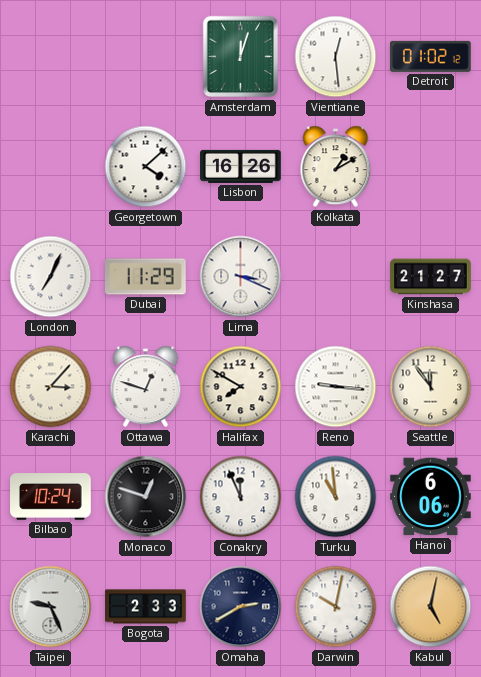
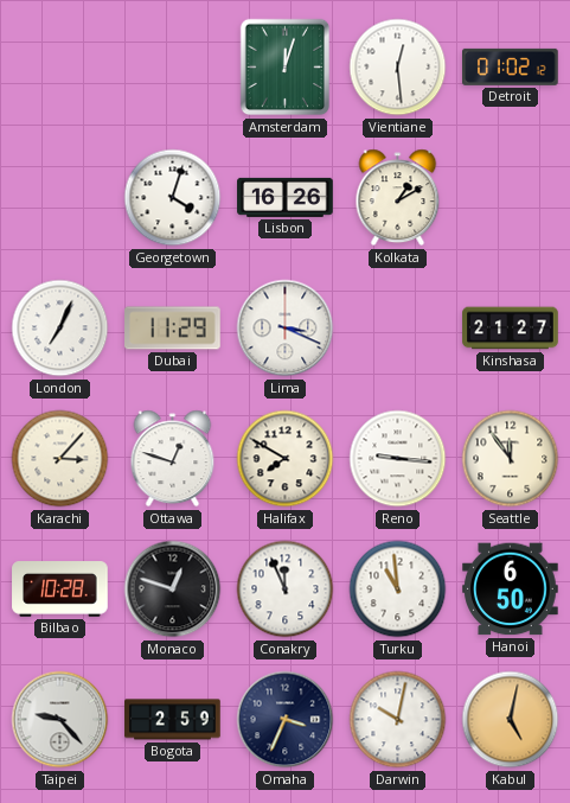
Georgetown: 4:08 -> 4:03
Bilbao: 10:24 -> 10:28
Hanoi: 6:06 -> 6:50
Taipei: 9:26 -> 9:23
Bogota: 2:33 -> 2:59
Omaha: 2:40 -> 3:34
